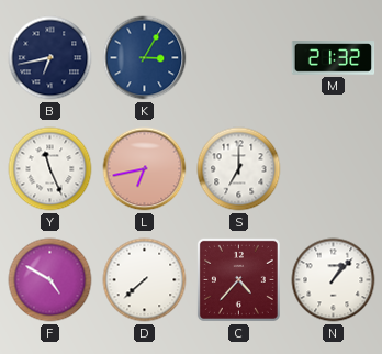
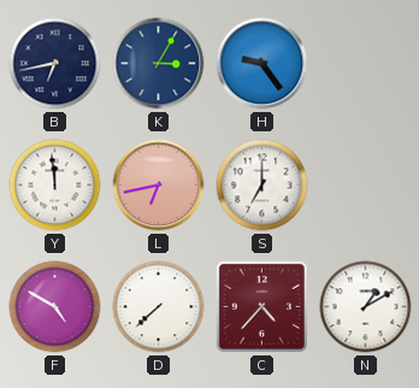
H: none -> 9:24
M: 21:32 -> none
Y: 11:26 -> 11:59
N: 1:07 -> 1:10
